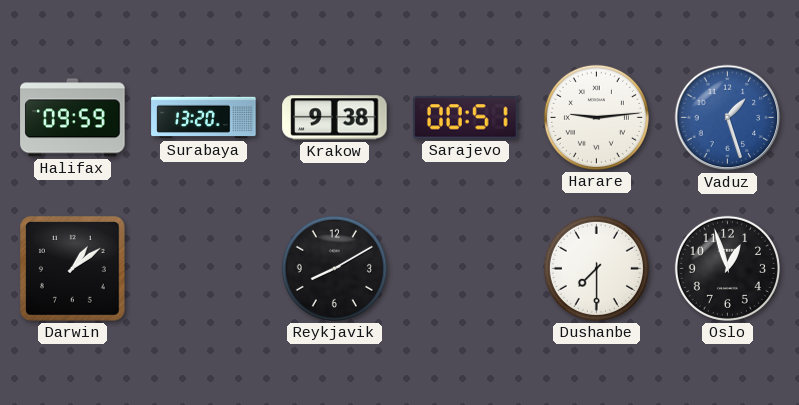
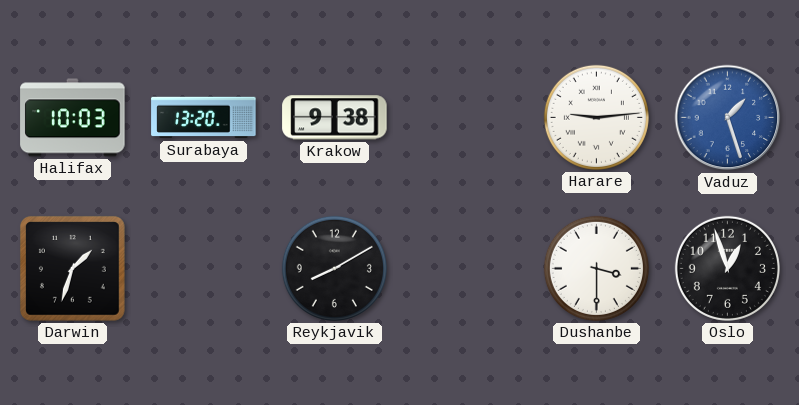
Halifax: 09:59 -> 10:03
Sarajevo: 00:51 -> none
Darwin: 1:09 -> 1:33
Dushanbe: 7:30 -> 3:30
